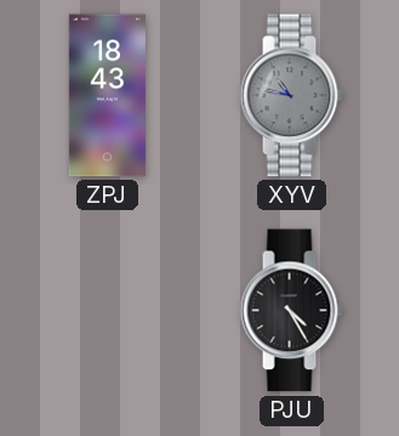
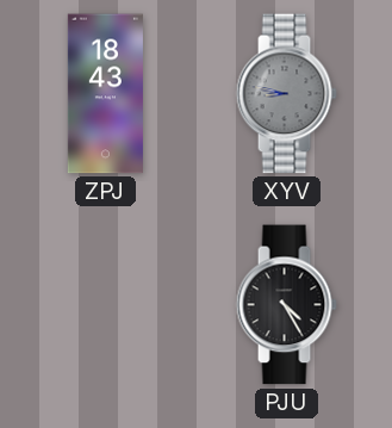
XYV: 10:47 -> 8:47
